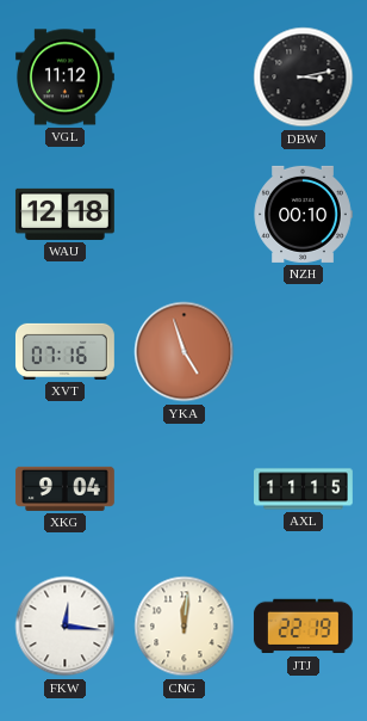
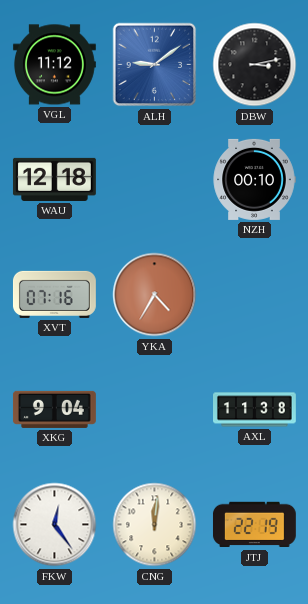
ALH: none -> 9:09
YKA: 4:57 -> 4:35
AXL: 11:15 -> 11:38
FKW: 12:16 -> 12:24
